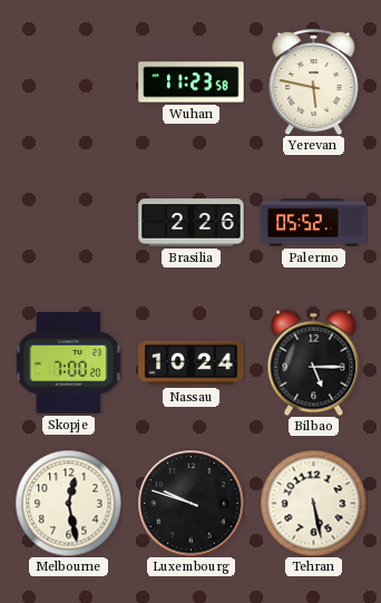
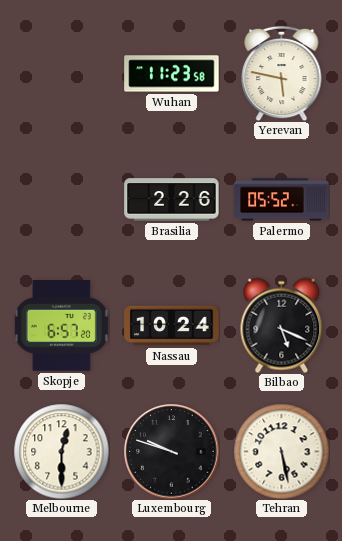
Skopje: 7:00 -> 6:57
Bilbao: 5:15 -> 5:19
Melbourne: 12:28 -> 12:30
